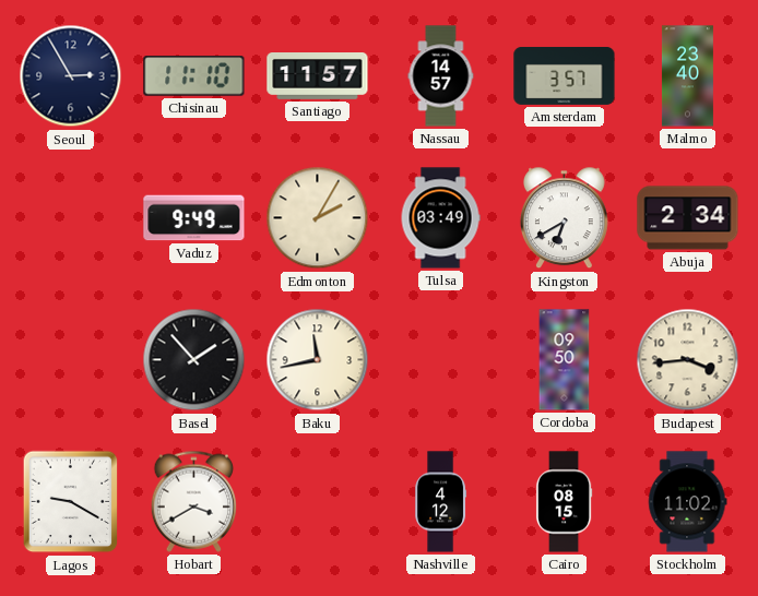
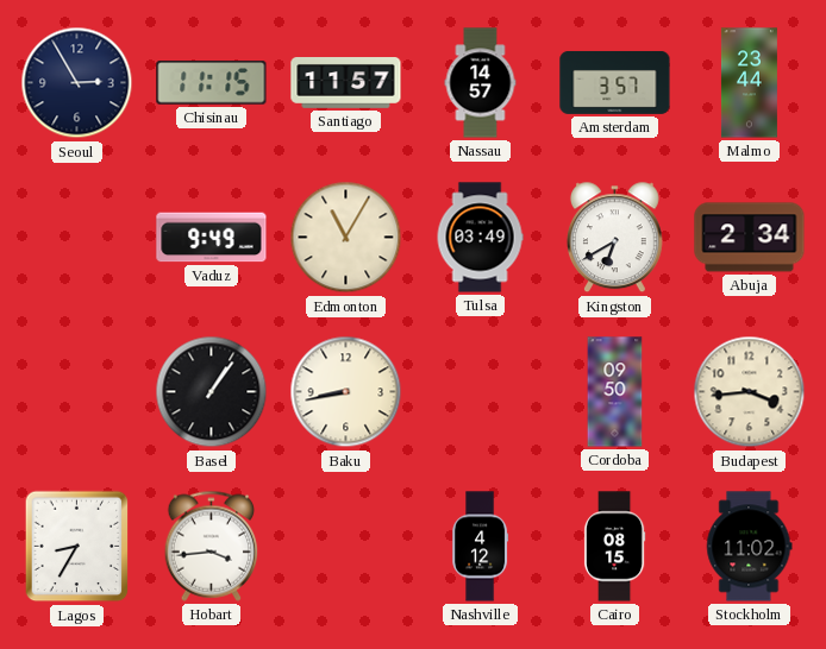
Chisinau: 11:10 -> 11:15
Malmo: 23:40 -> 23:44
Edmonton: 2:05 -> 11:05
Basel: 1:53 -> 1:06
Baku: 11:43 -> 8:43
Lagos: 9:20 -> 8:35
Hobart: 3:40 -> 3:44
